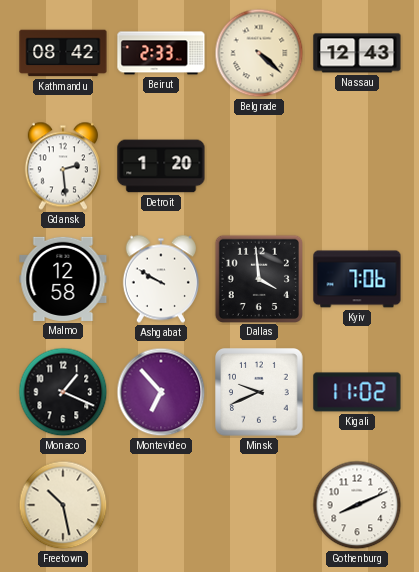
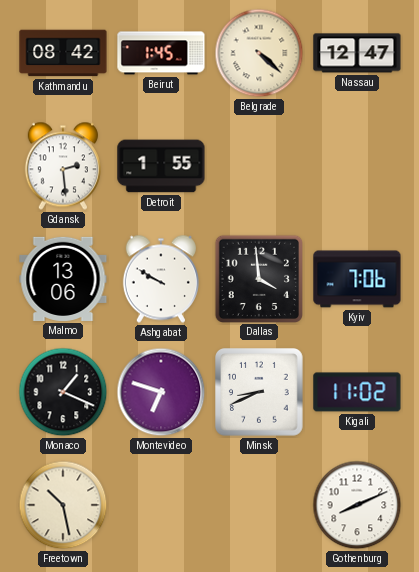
Beirut: 2:33 -> 1:45
Nassau: 12:43 -> 12:47
Detroit: 1:20 -> 1:55
Malmo: 12:58 -> 13:06
Montevideo: 6:53 -> 6:48
Minsk: 9:41 -> 8:41
